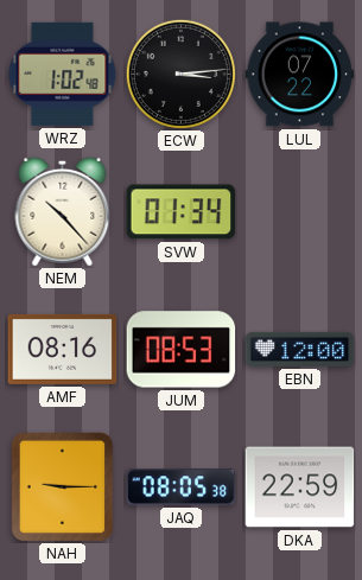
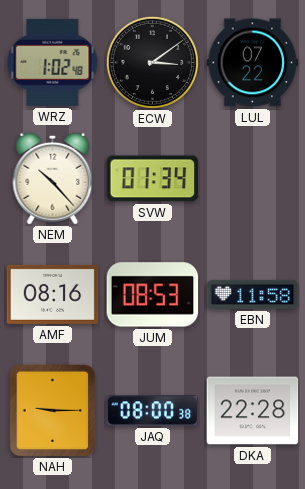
ECW: 3:14 -> 3:09
EBN: 12:00 -> 11:58
JAQ: 08:05 -> 08:00
DKA: 22:59 -> 22:28
